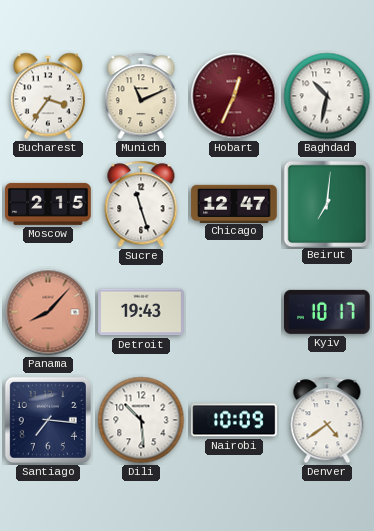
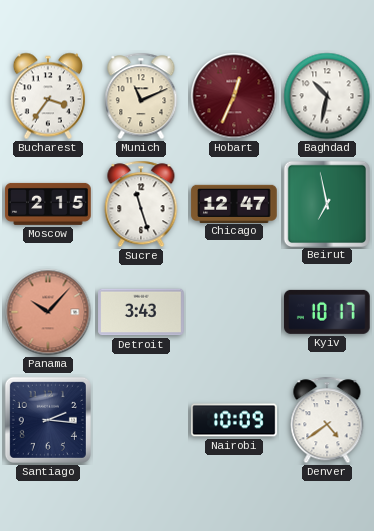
Beirut: 7:01 -> 6:58
Panama: 8:07 -> 10:07
Detroit: 19:43 -> 3:43
Santiago: 7:16 -> 2:16
Dili: 10:29 -> none
